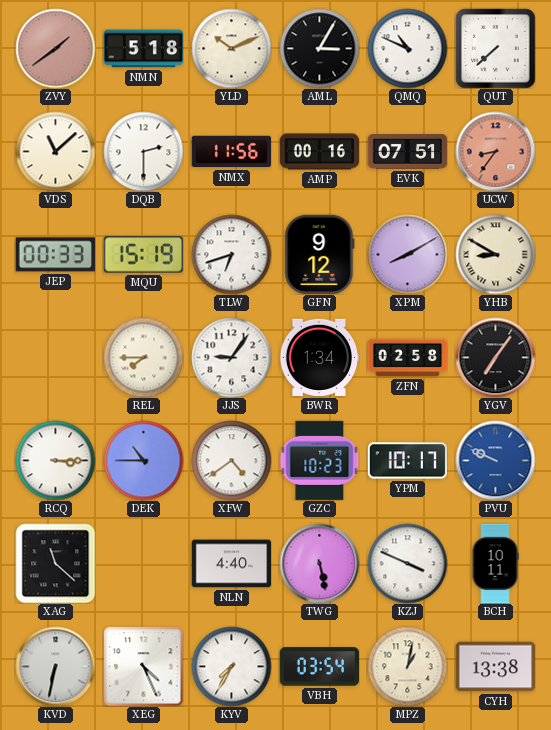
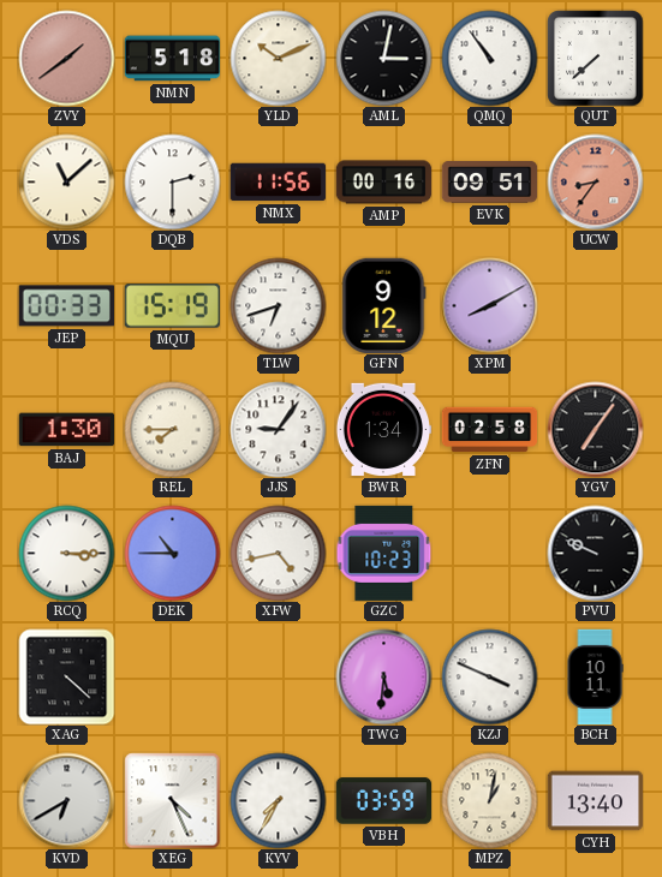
AML: 3:05 -> 3:02
QMQ: 10:49 -> 10:54
EVK: 07:51 -> 09:51
YHB: 8:50 -> none
BAJ: none -> 1:30
XFW: 4:39 -> 4:43
YPM: 10:17 -> none
PVU dial: blue -> black
XAG: 11:22 -> 4:22
NLN: 4:40 -> none
TWG: 5:28 -> 5:31
KVD: 6:32 -> 6:40
VBH: 03:54 -> 03:59
CYH: 13:38 -> 13:40
